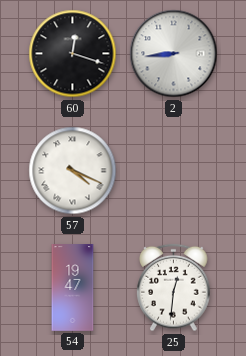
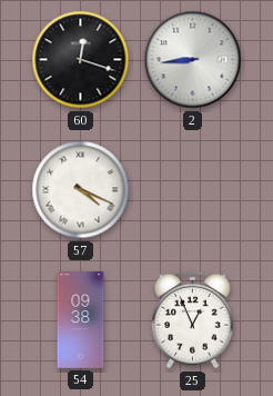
54: 19:47 -> 09:38
25: 12:31 -> 12:56
